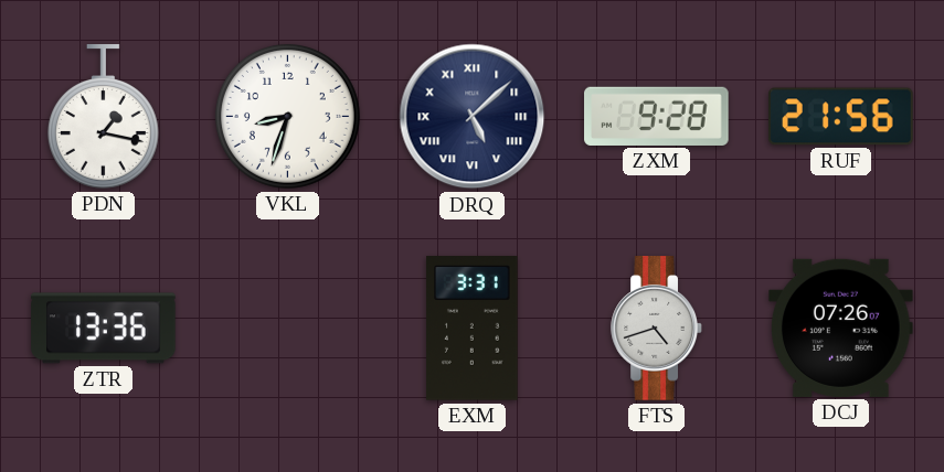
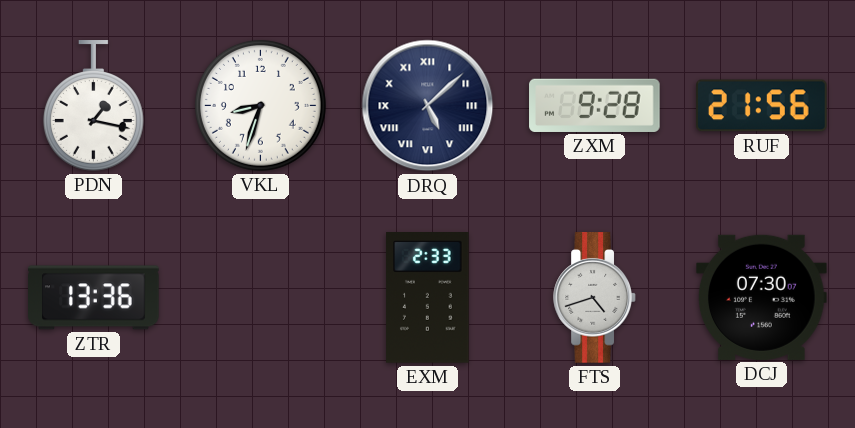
EXM: 3:31 -> 2:33
DCJ: 07:26 -> 07:30
